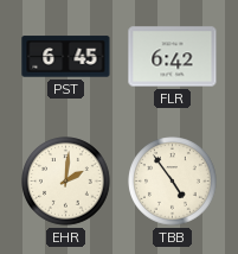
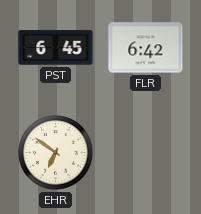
EHR: 2:01 -> 6:51
TBB: 4:54 -> none
